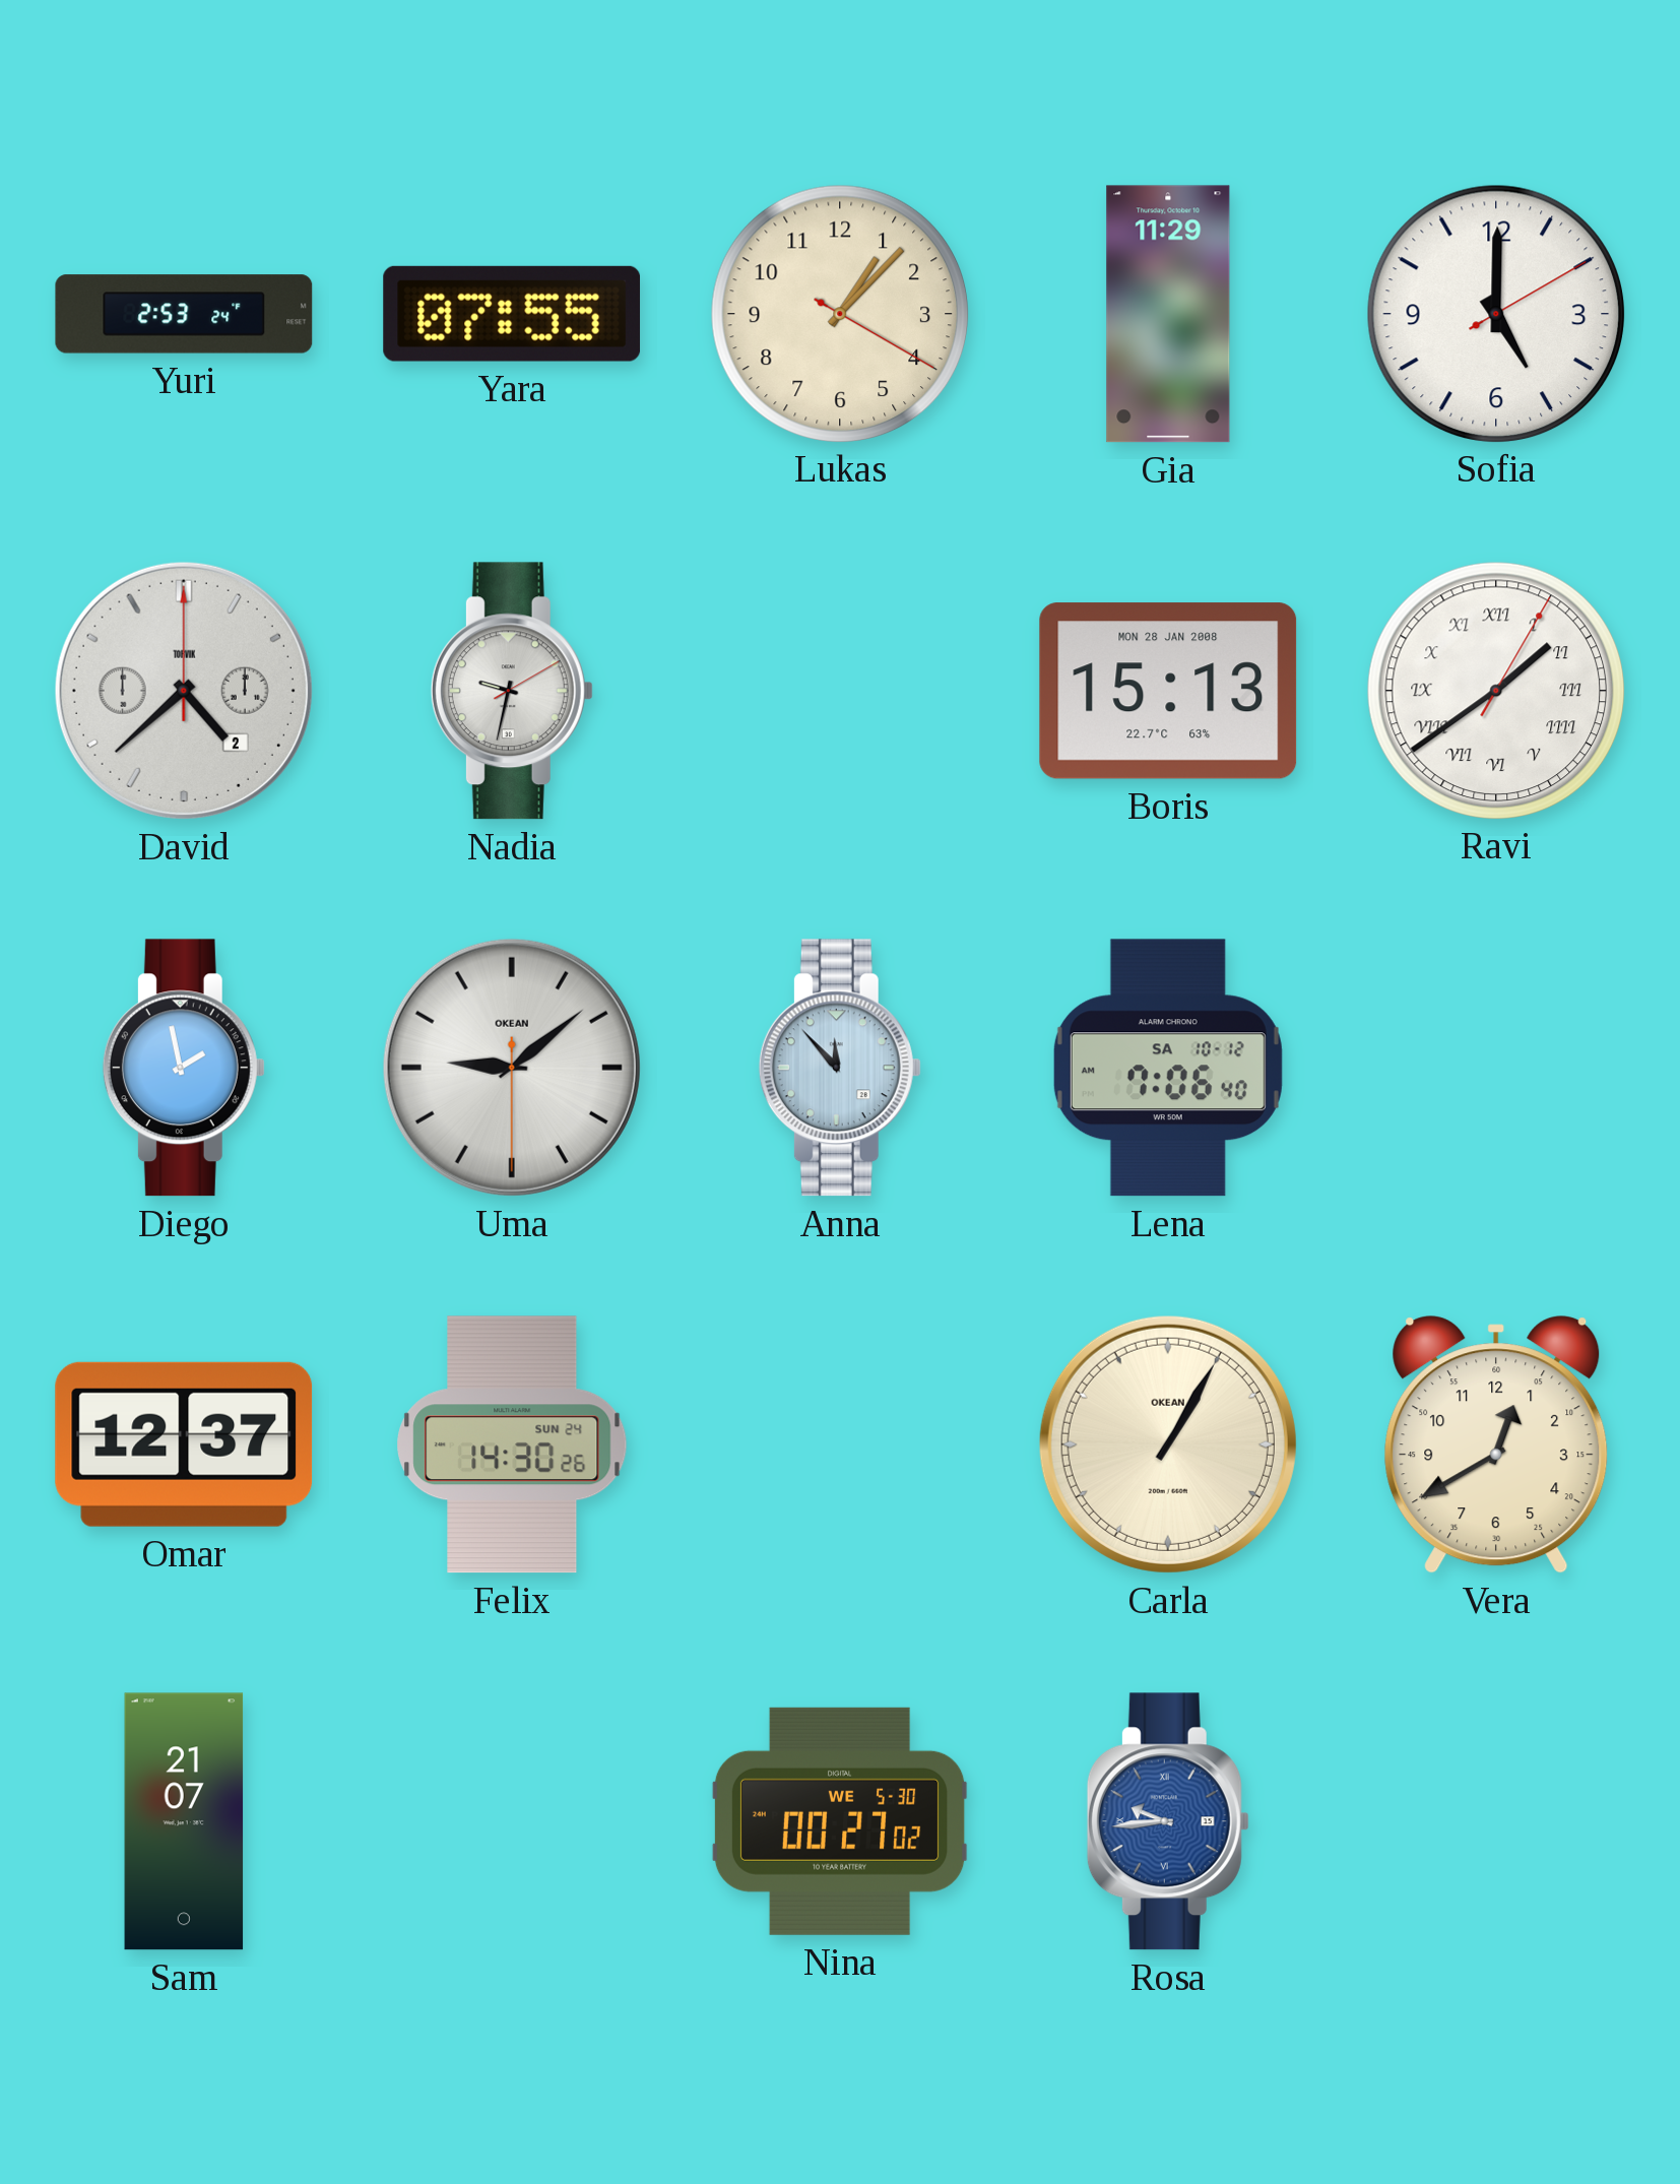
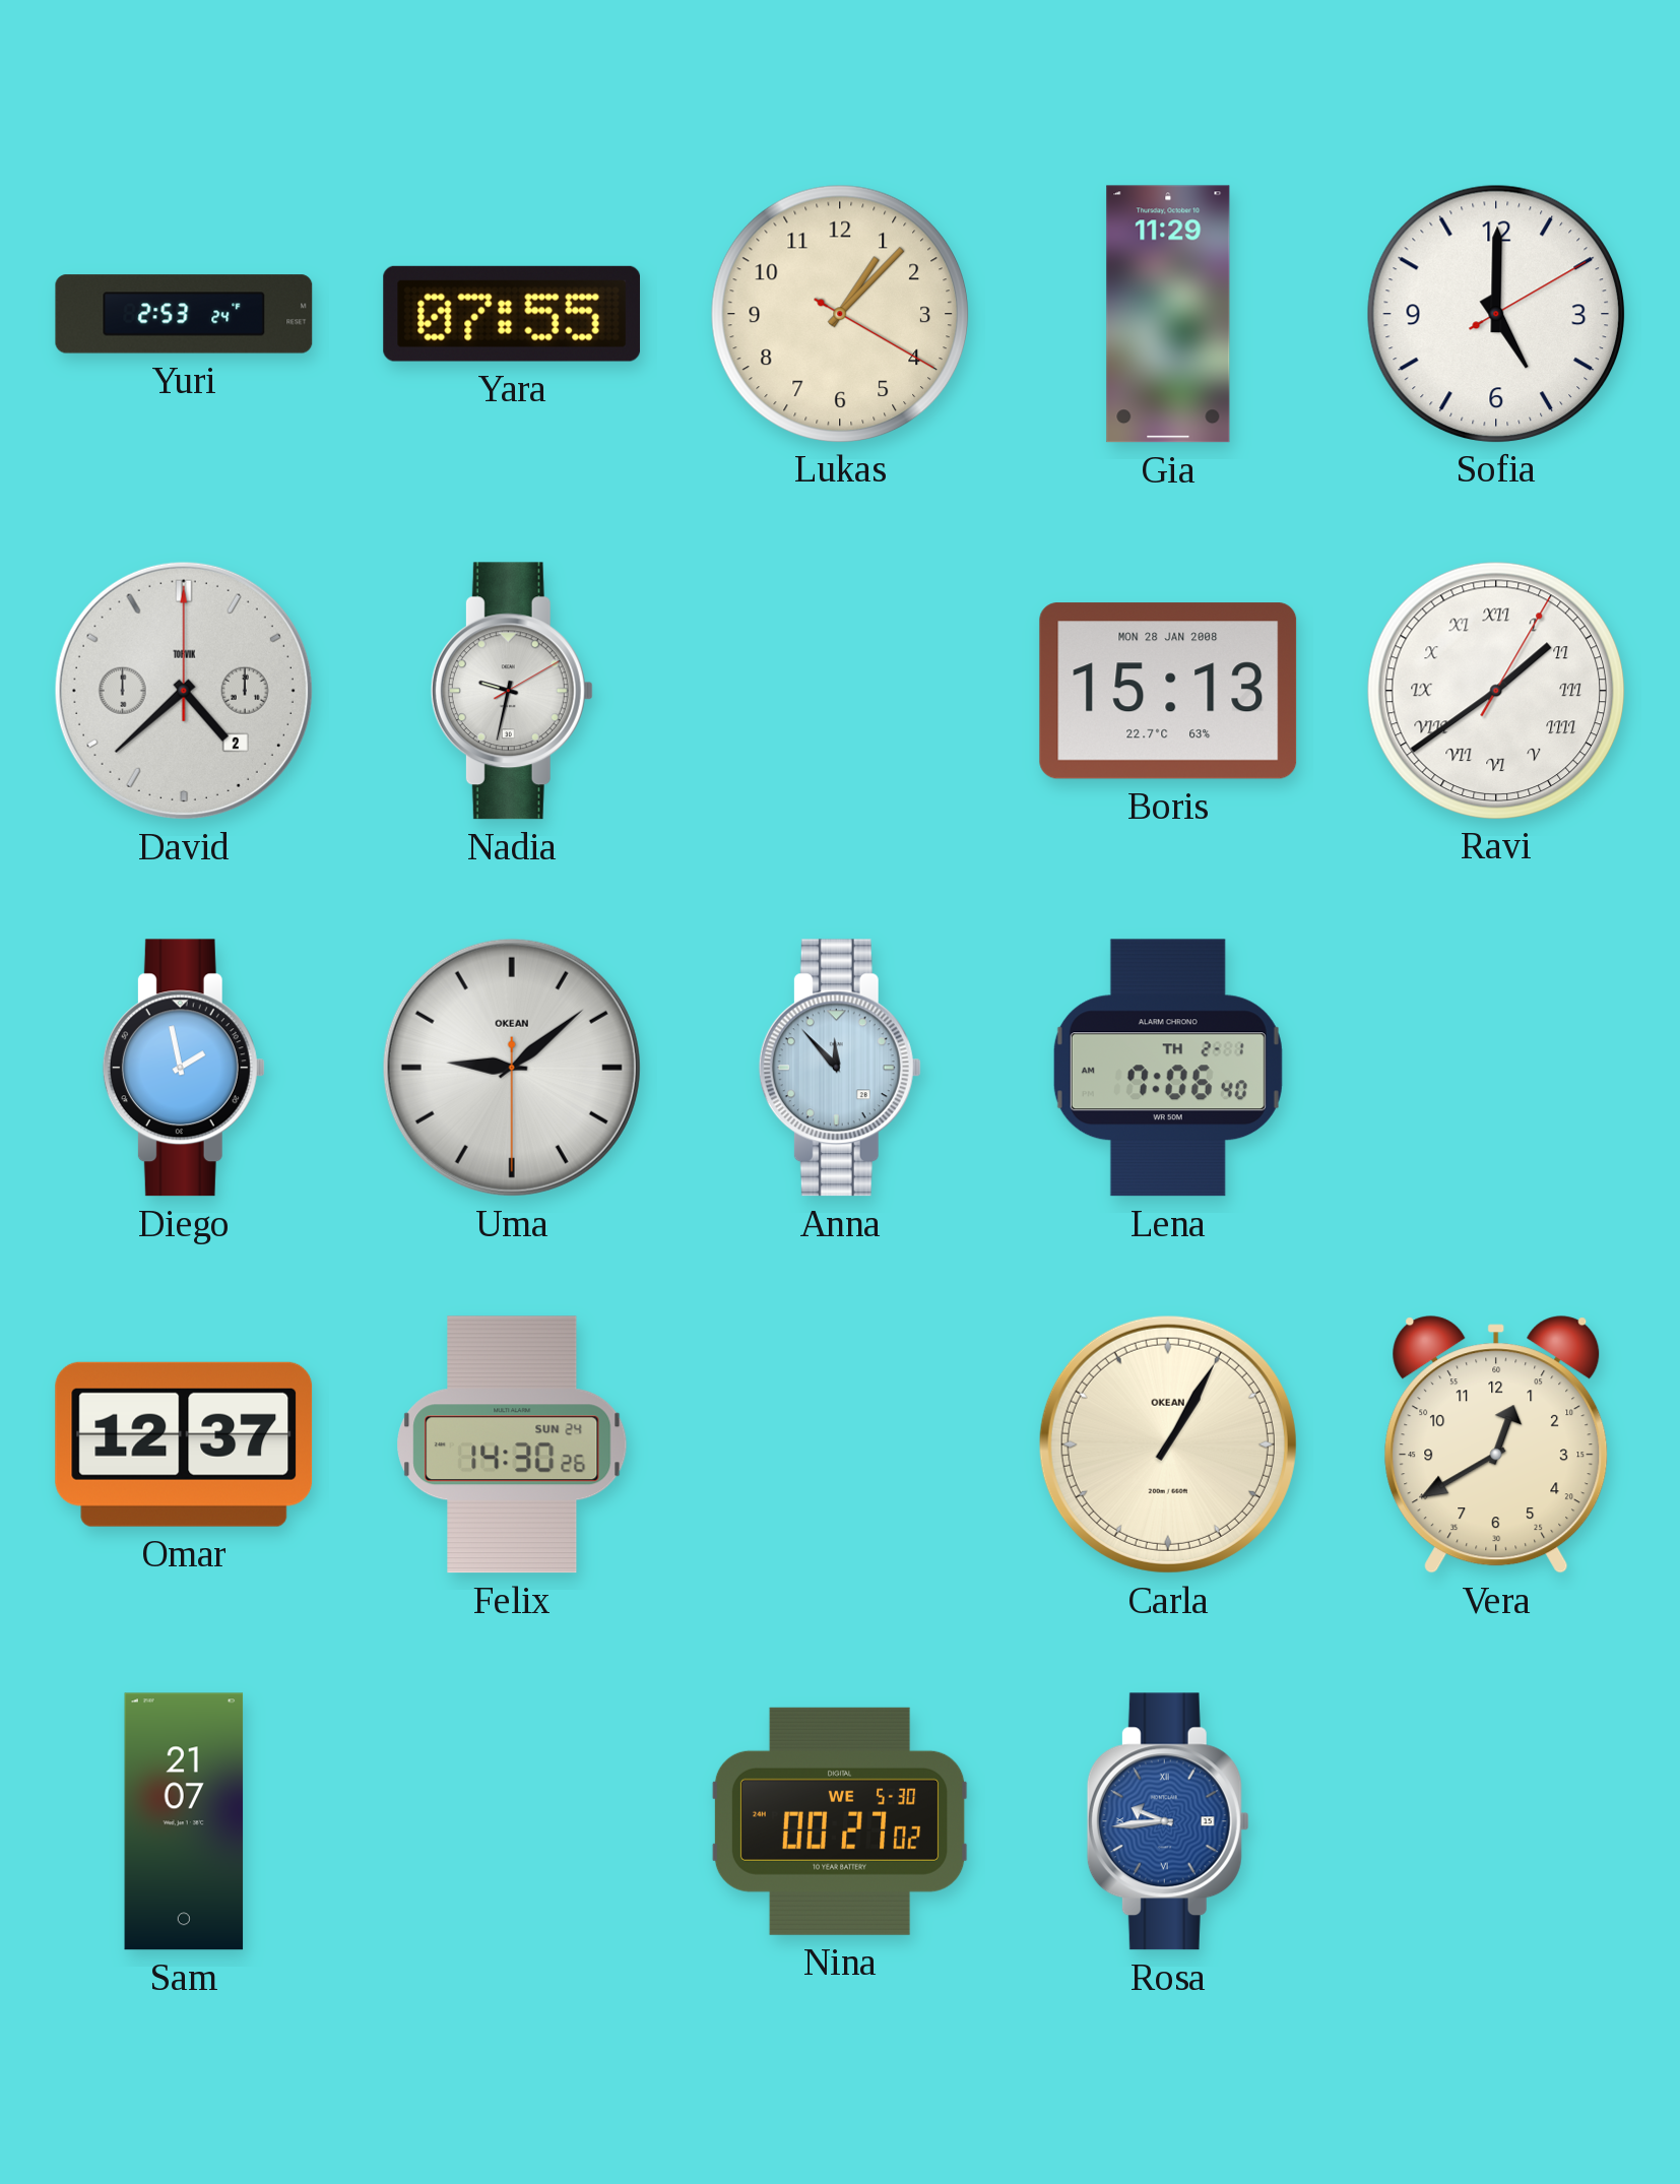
Lena date: SA 10-12 -> TH 2-1
